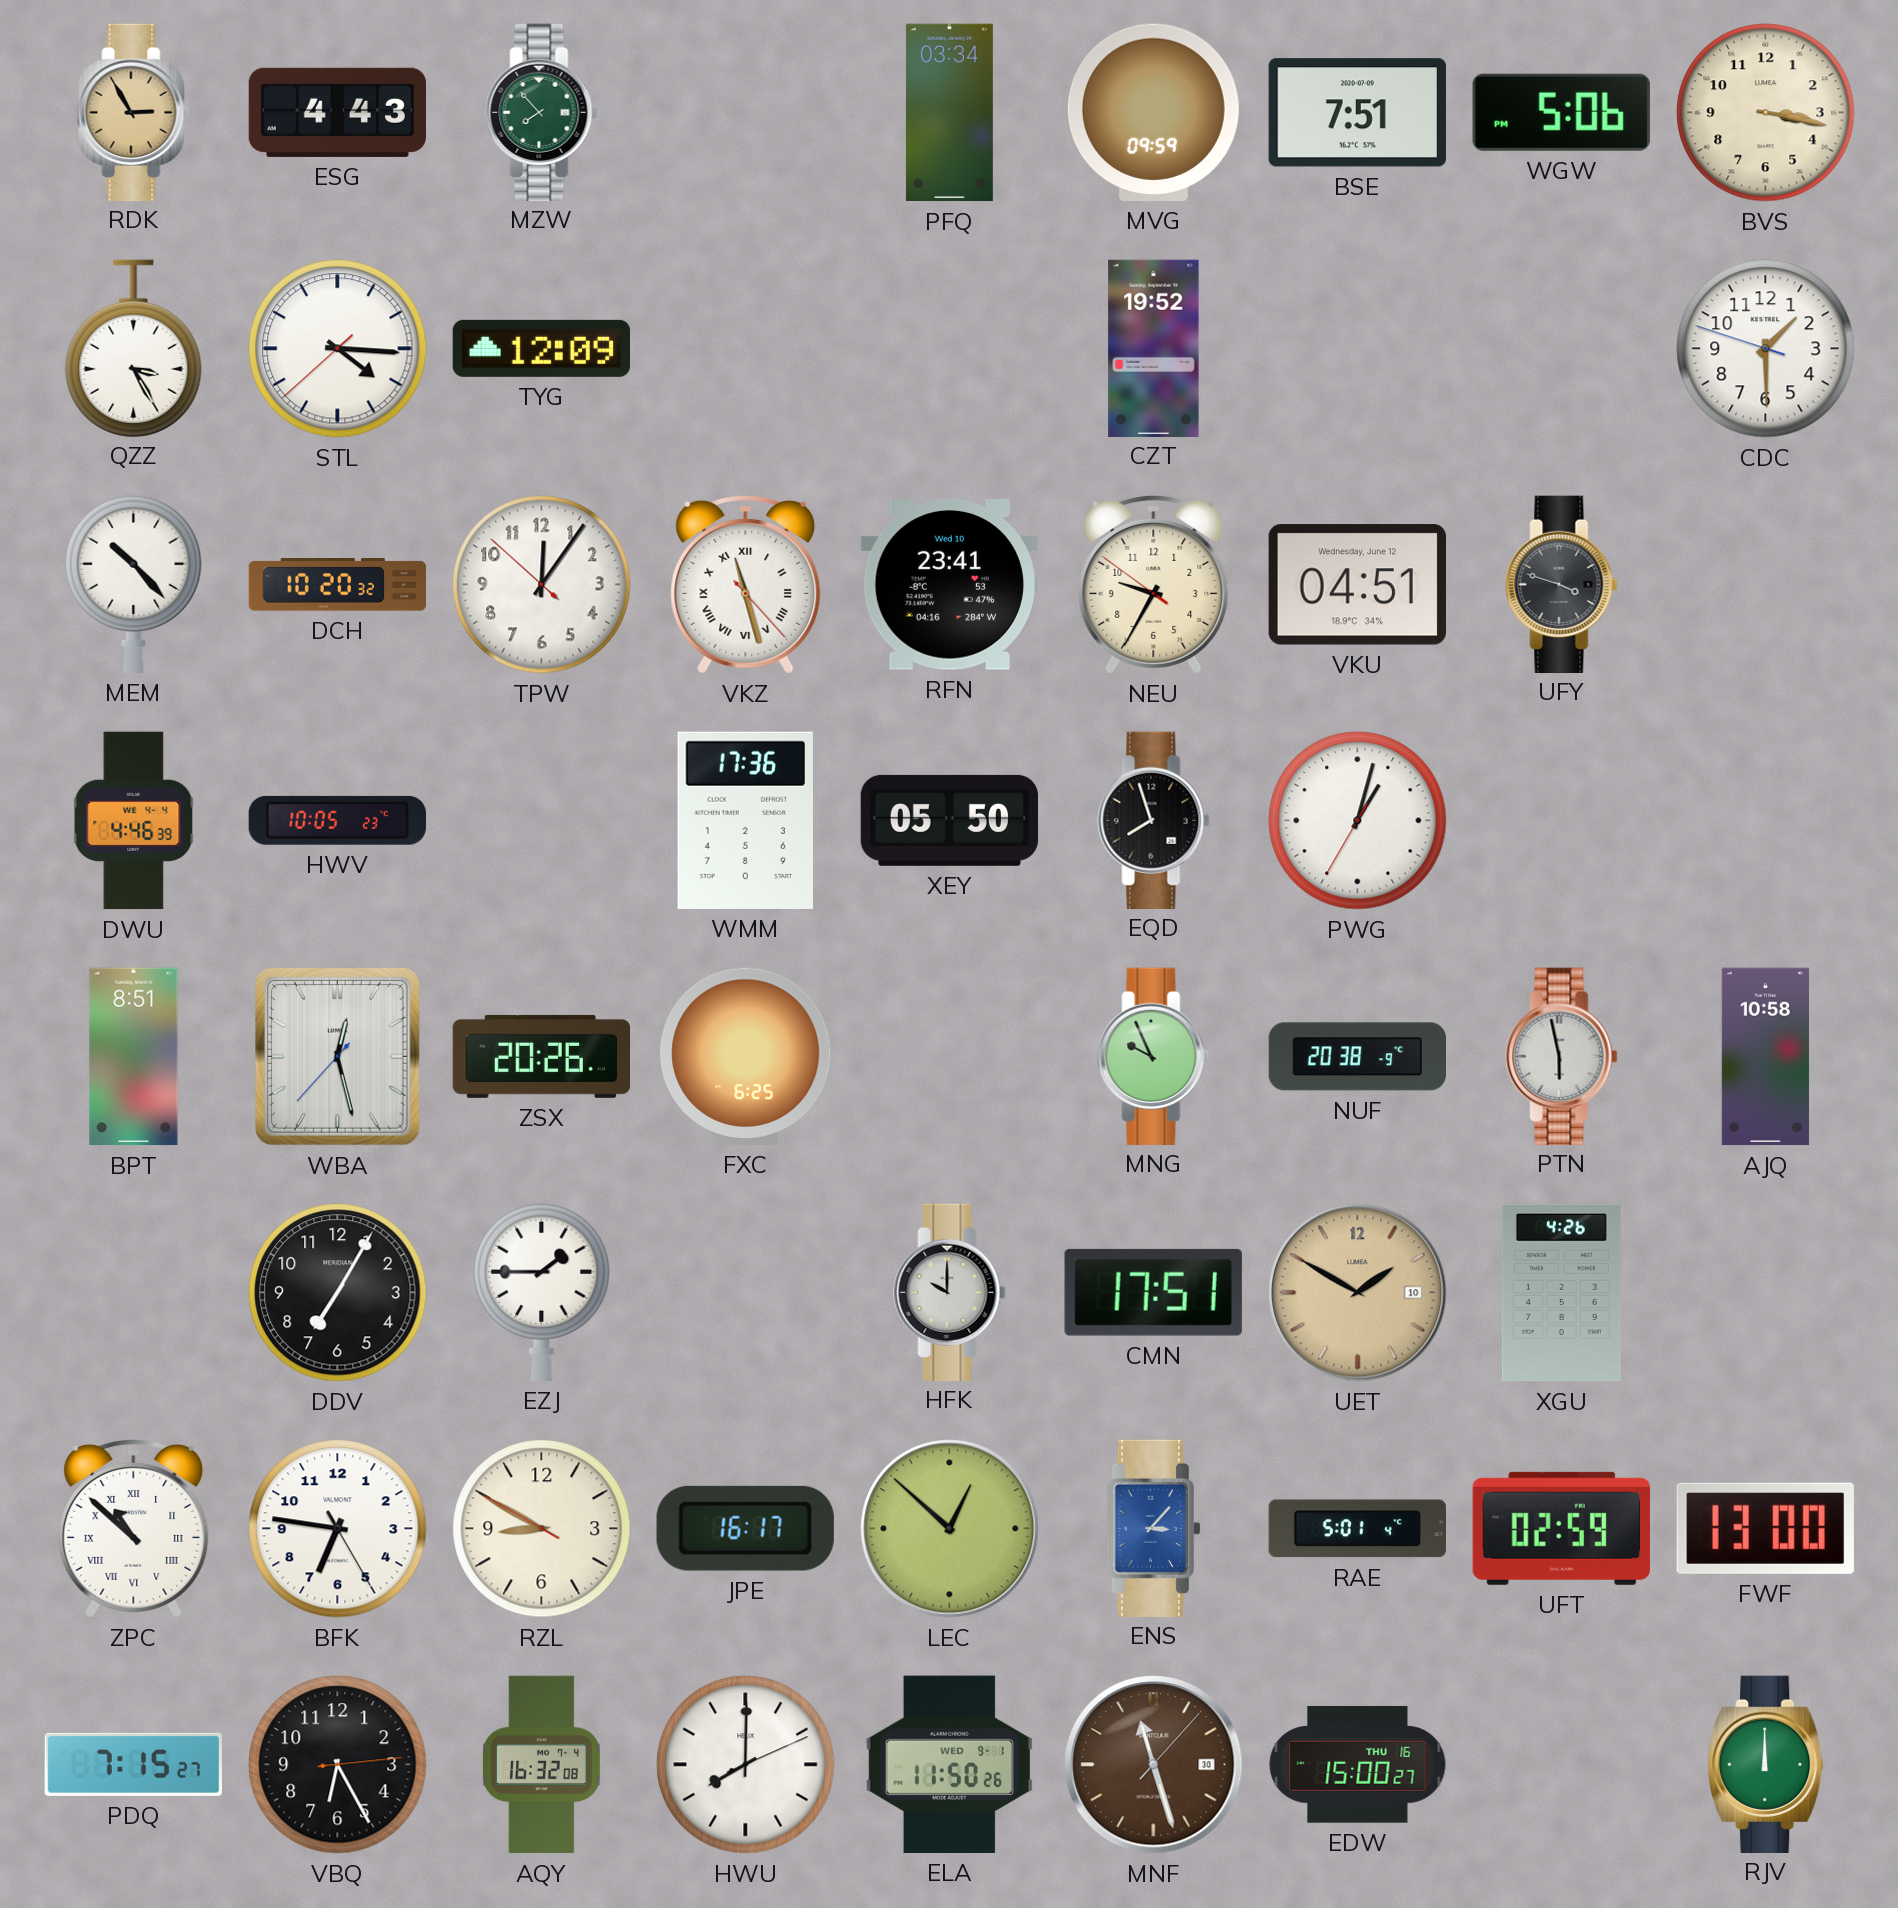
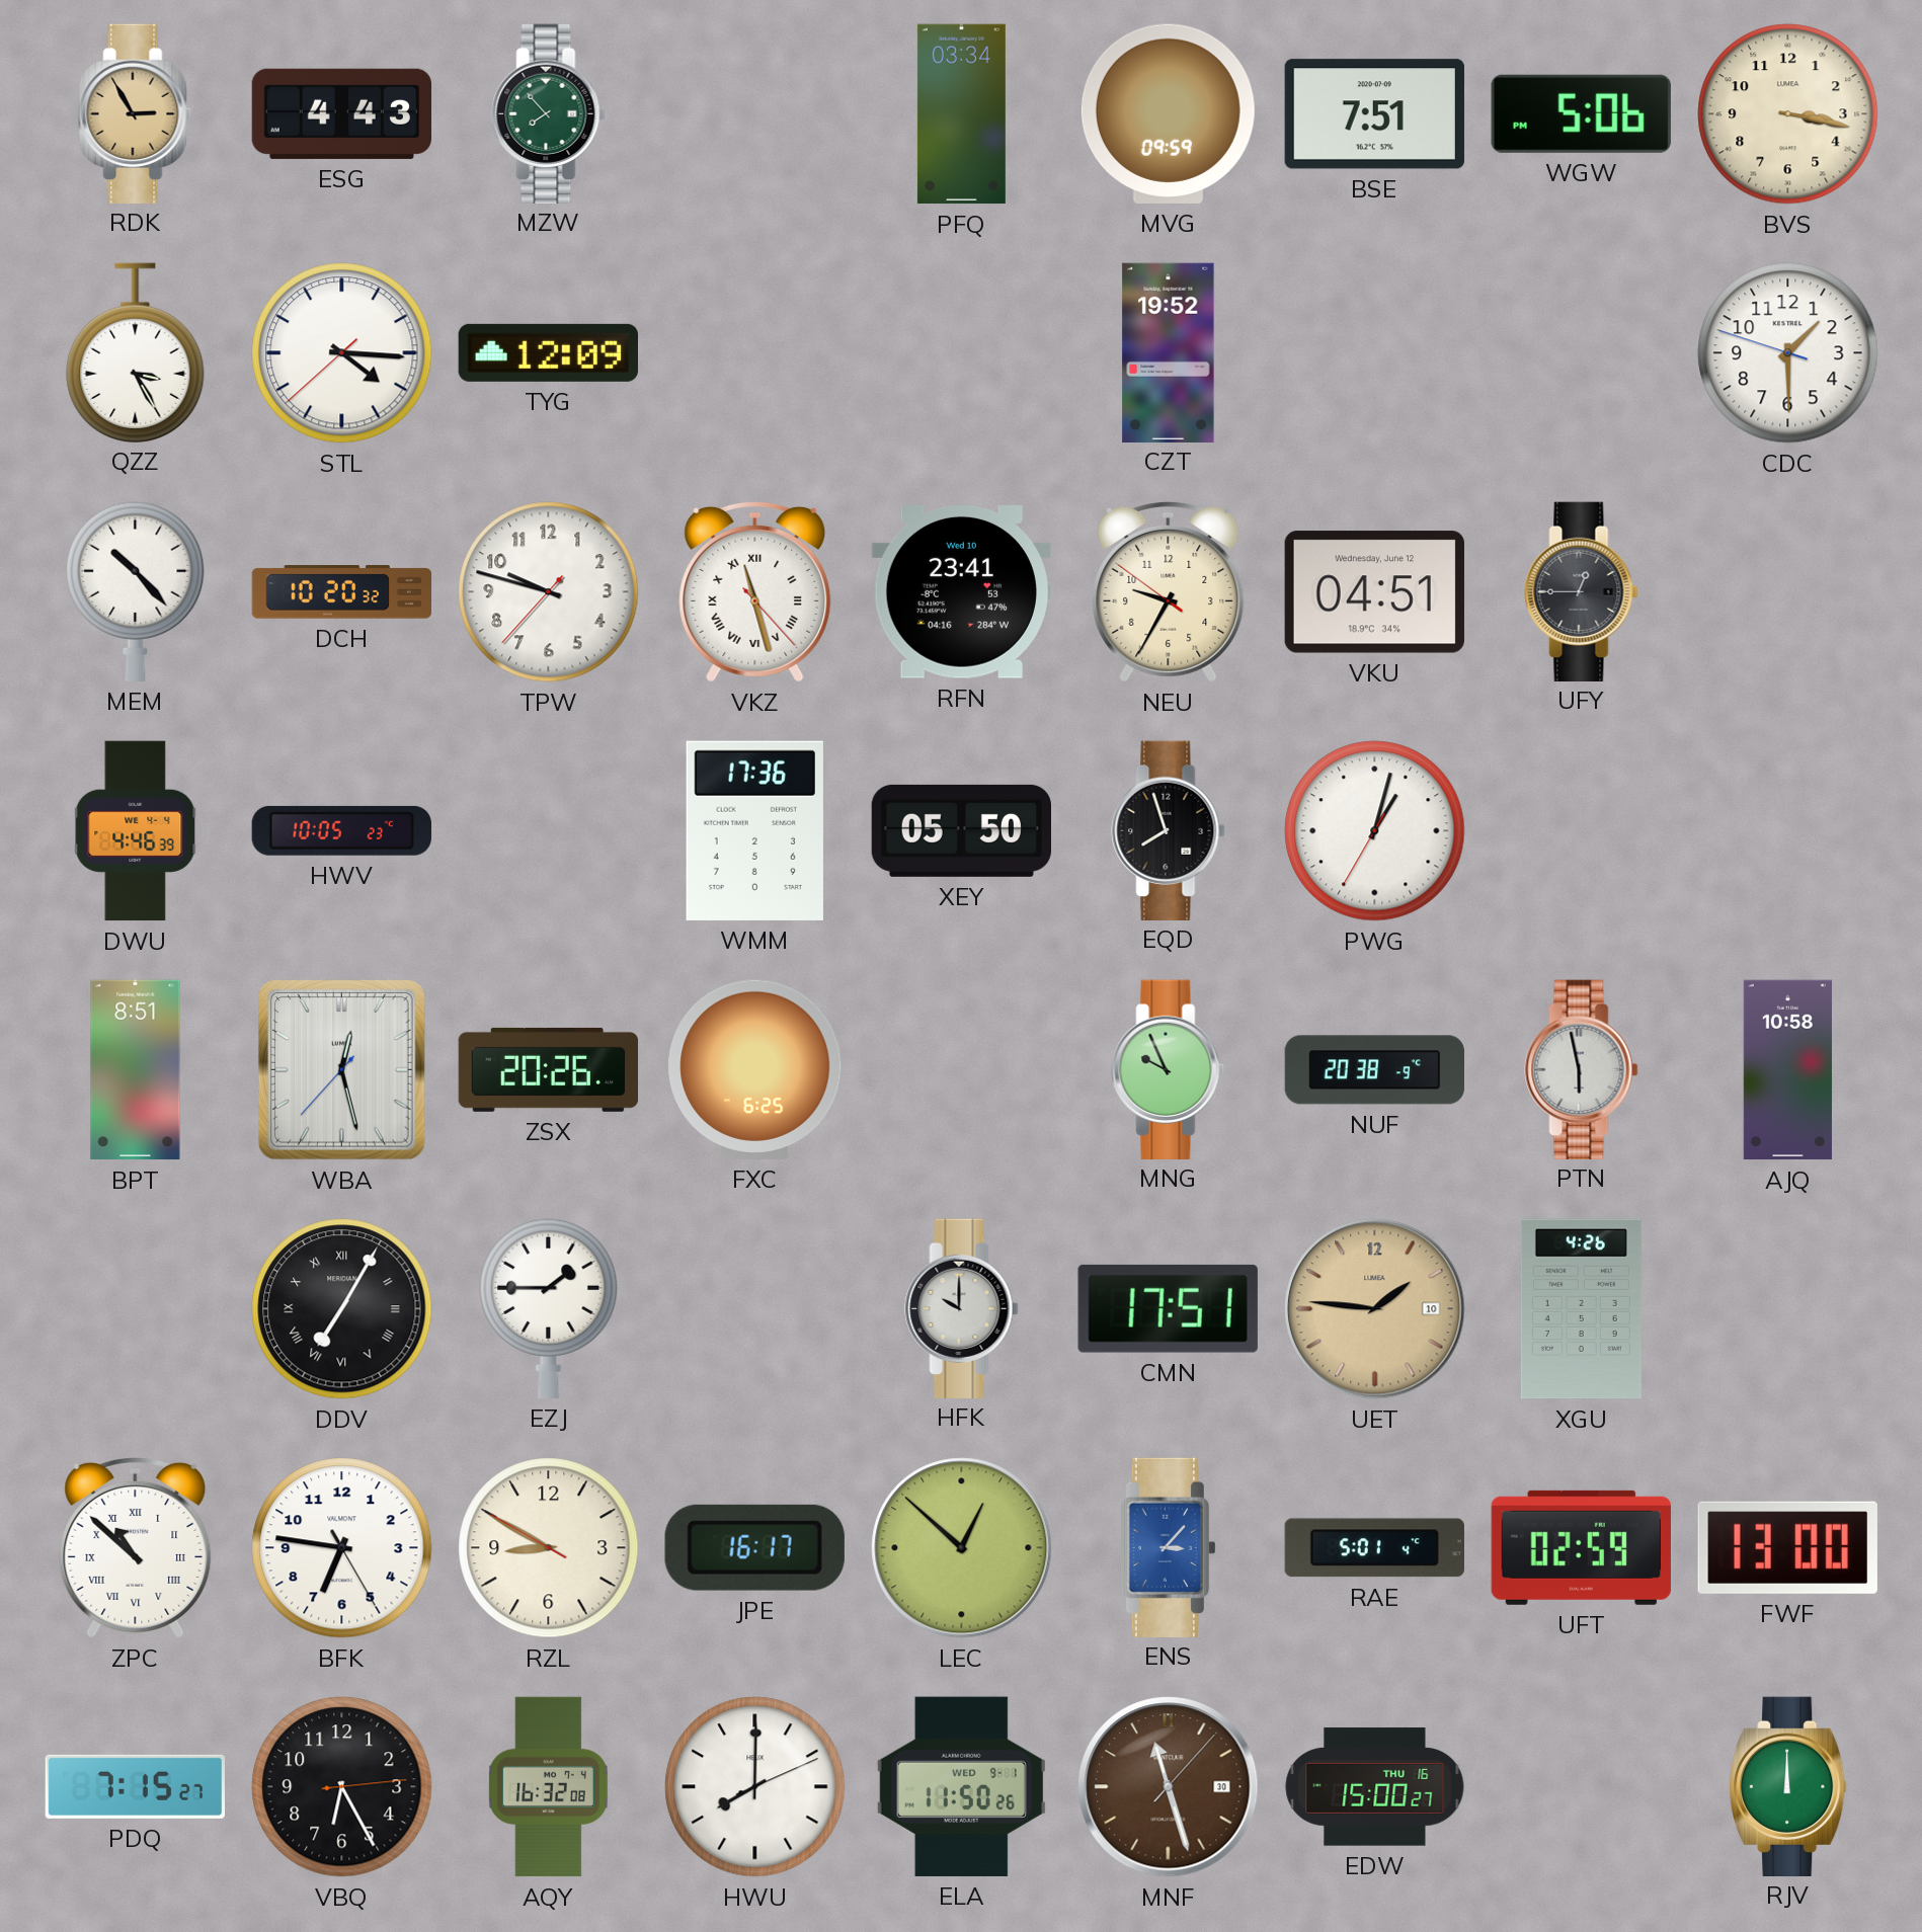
TPW: 12:05 -> 9:47
UFY: 3:48 -> 12:45
DDV numerals: Arabic -> Roman
UET: 1:50 -> 1:46
